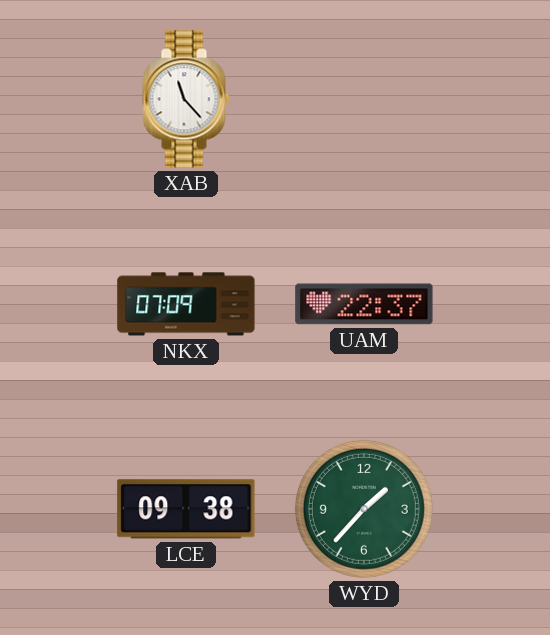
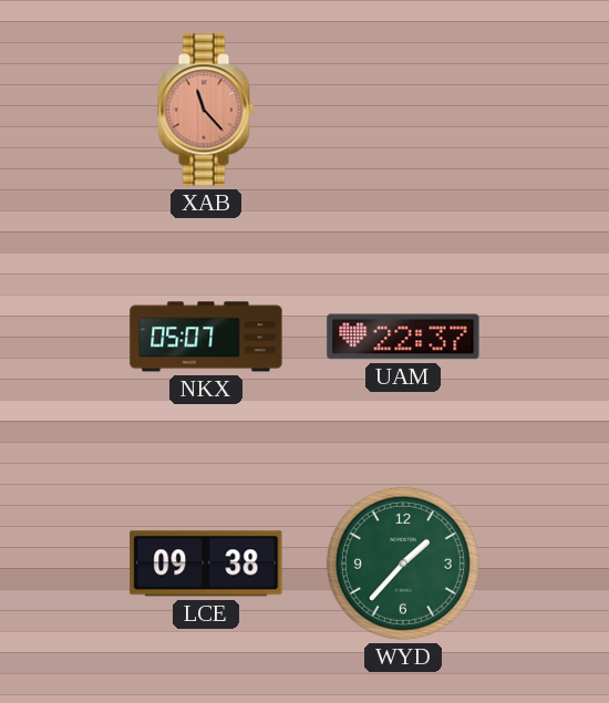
XAB dial: white -> salmon
NKX: 07:09 -> 05:07
